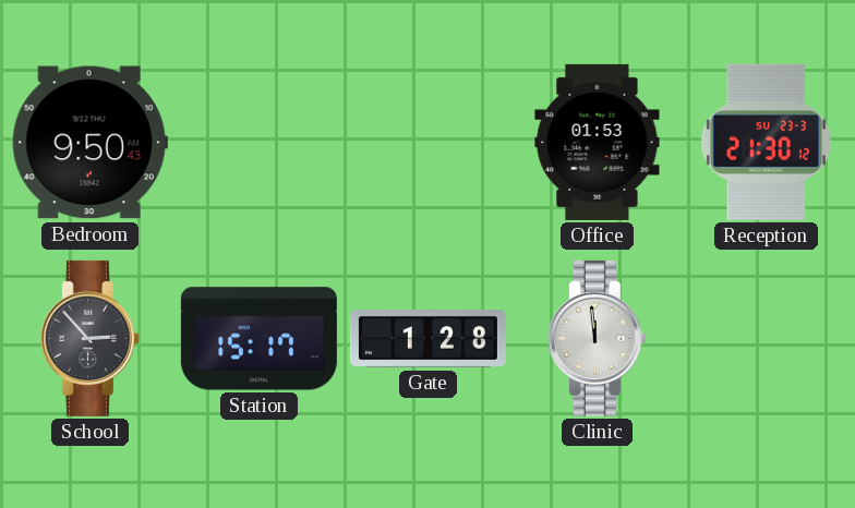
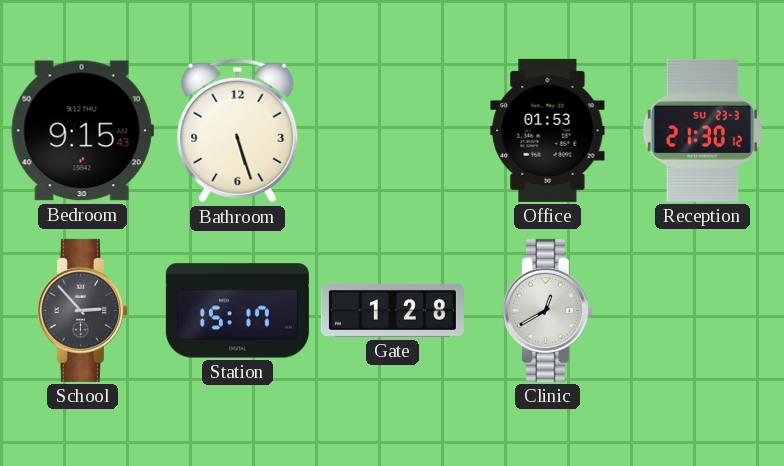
Bedroom: 9:50 -> 9:15
Bathroom: none -> 5:27
Clinic: 11:59 -> 12:40
